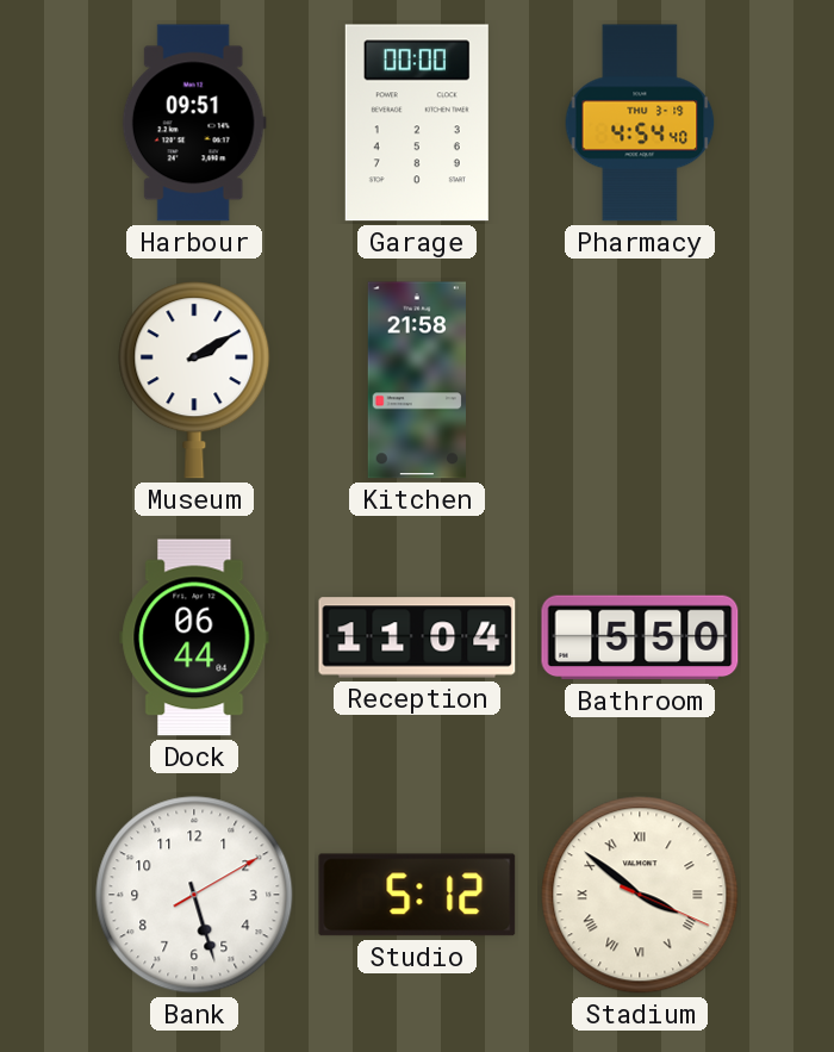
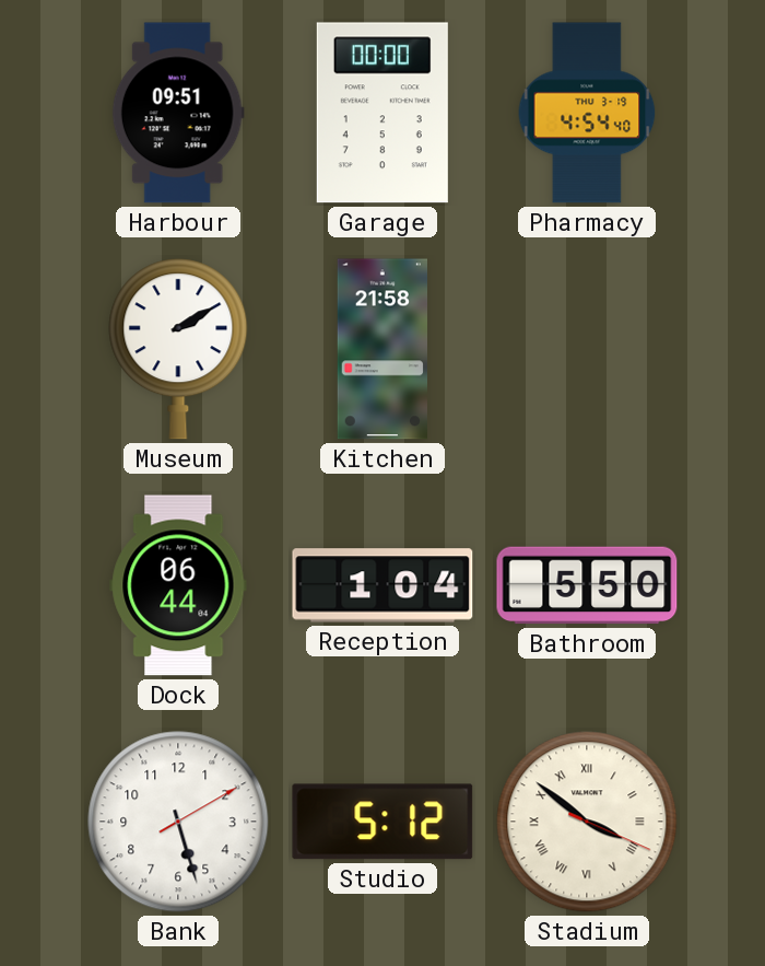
Reception: 11:04 -> 1:04
